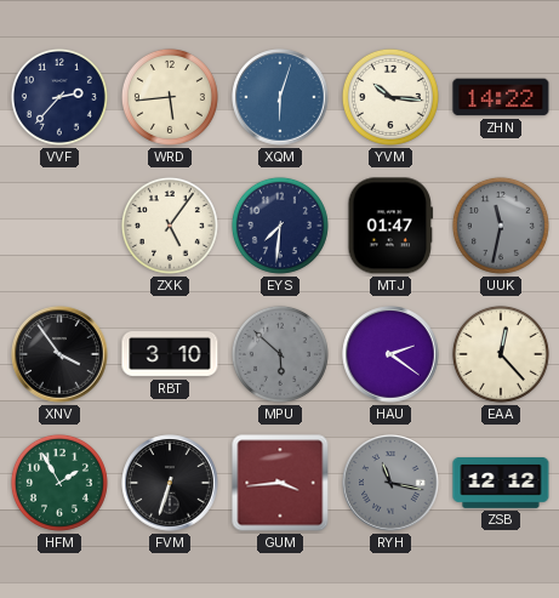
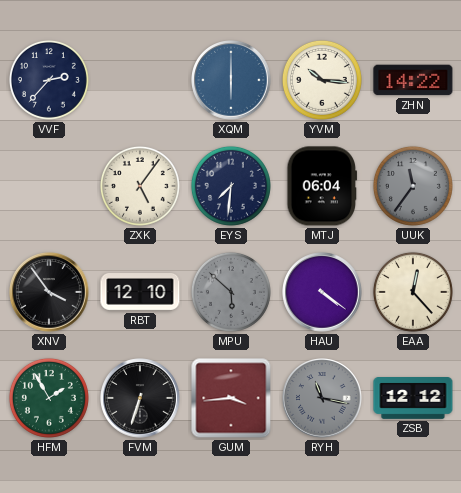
WRD: 5:44 -> none
XQM: 6:03 -> 6:00
MTJ: 01:47 -> 06:04
UUK: 11:32 -> 11:36
RBT: 3:10 -> 12:10
HAU: 2:21 -> 4:21
